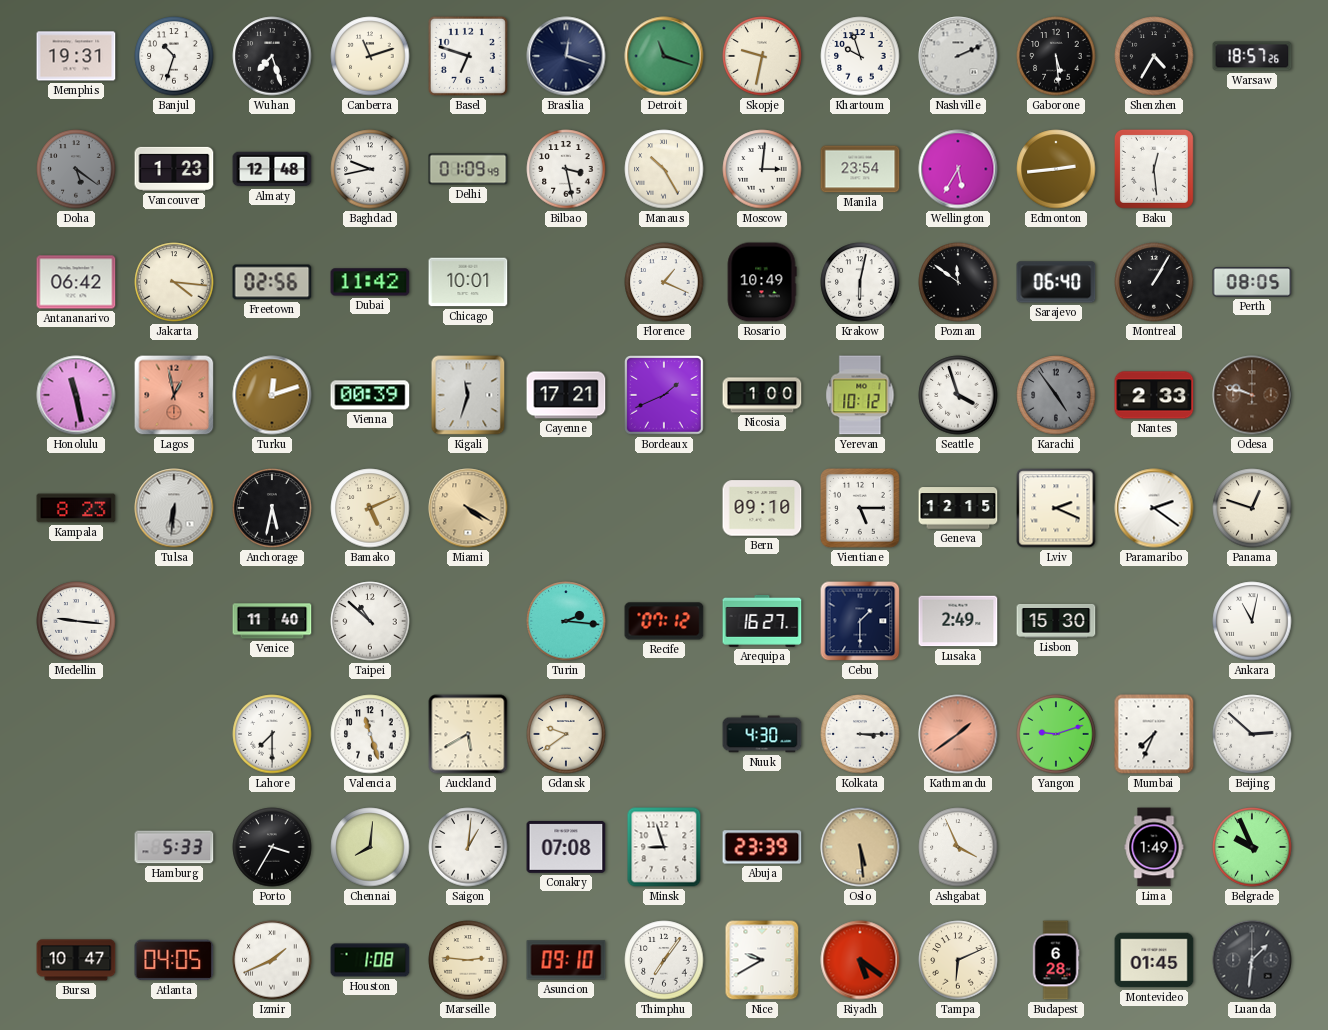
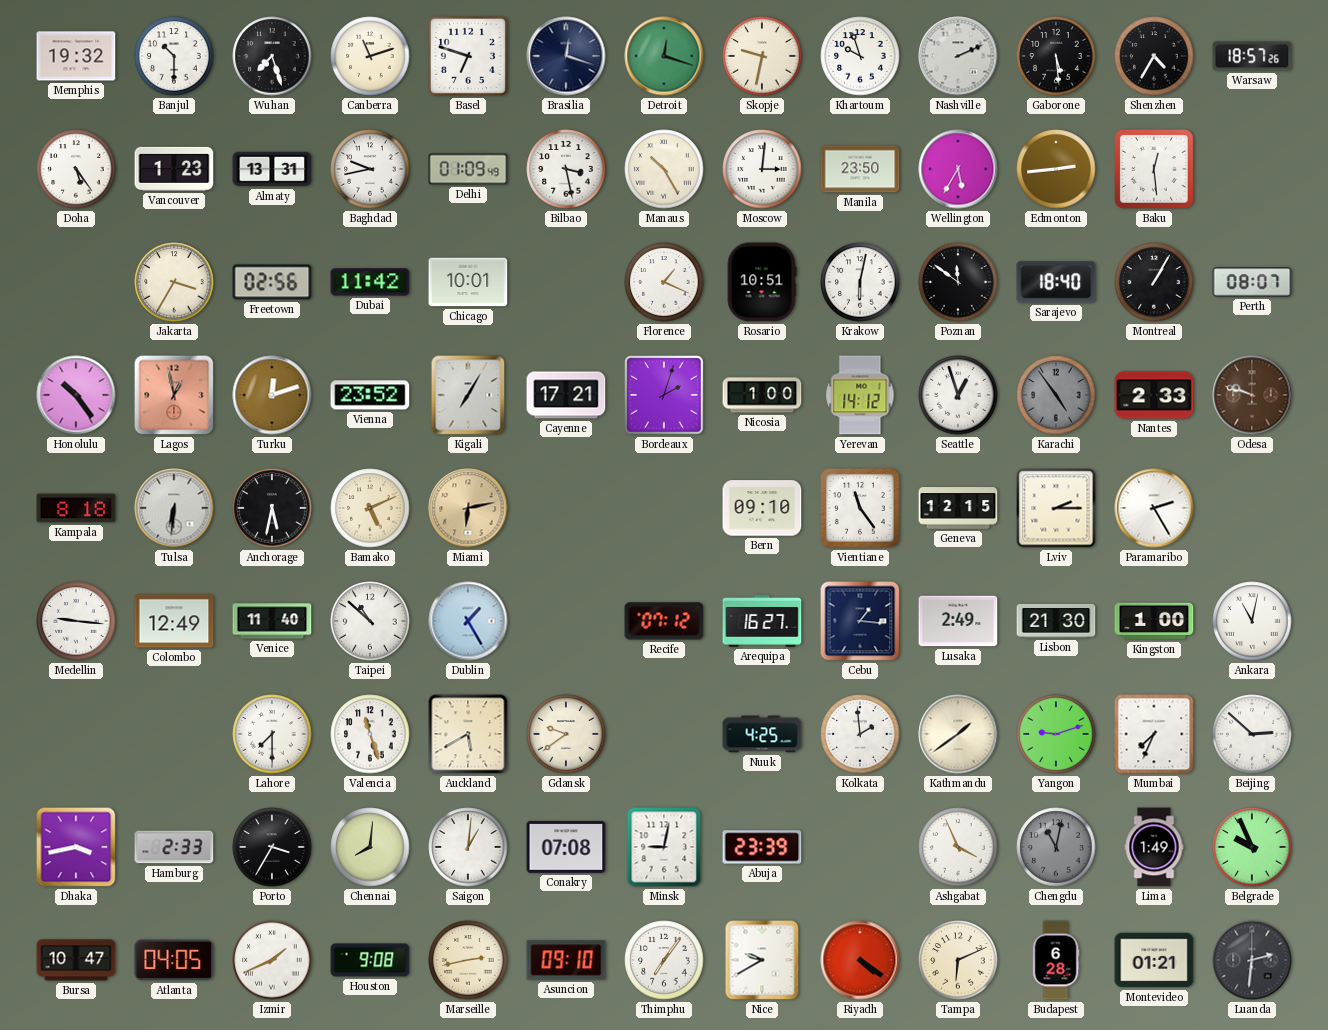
Memphis: 19:31 -> 19:32
Banjul: 10:33 -> 10:30
Detroit: 11:18 -> 12:18
Doha: 5:21 -> 5:24
Doha dial: grey -> white
Almaty: 12:48 -> 13:31
Manila: 23:54 -> 23:50
Antananarivo: 06:42 -> none
Jakarta: 4:16 -> 3:35
Rosario: 10:49 -> 10:51
Sarajevo: 06:40 -> 18:40
Perth: 08:05 -> 08:07
Honolulu: 11:28 -> 10:24
Vienna: 00:39 -> 23:52
Kigali: 11:33 -> 7:05
Bordeaux: 1:41 -> 2:03
Yerevan: 10:12 -> 14:12
Seattle: 3:57 -> 12:57
Kampala: 8:23 -> 8:18
Miami: 4:20 -> 6:13
Vientiane: 5:15 -> 11:24
Lviv: 2:19 -> 2:15
Paramaribo: 2:21 -> 2:25
Panama: 12:48 -> none
Colombo: none -> 12:49
Dublin: none -> 1:25
Turin: 2:16 -> none
Cebu: 1:30 -> 1:16
Lisbon: 15:30 -> 21:30
Kingston: none -> 1:00
Nuuk: 4:30 -> 4:25
Kolkata: 3:15 -> 1:59
Kathmandu dial: salmon -> cream
Dhaka: none -> 3:43
Hamburg: 5:33 -> 2:33
Minsk: 8:57 -> 9:02
Oslo: 5:29 -> none
Chengdu: none -> 11:02
Houston: 1:08 -> 9:08
Marseille: 2:46 -> 2:43
Riyadh: 5:21 -> 4:21
Montevideo: 01:45 -> 01:21
Luanda: 1:31 -> 2:31
